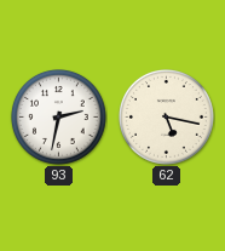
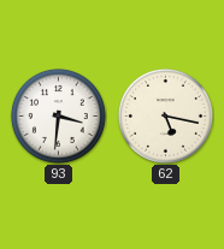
93: 2:32 -> 3:31
